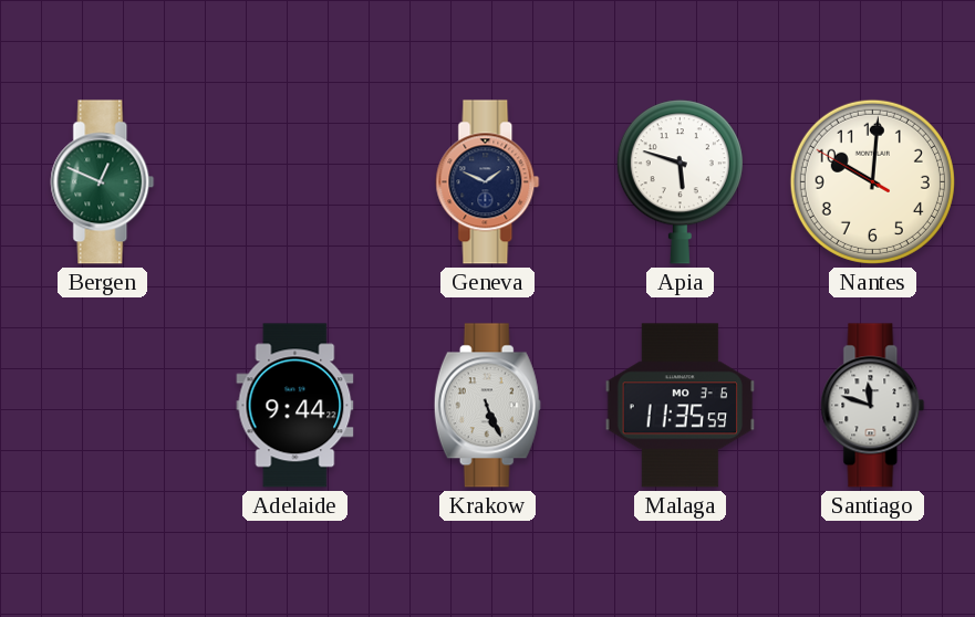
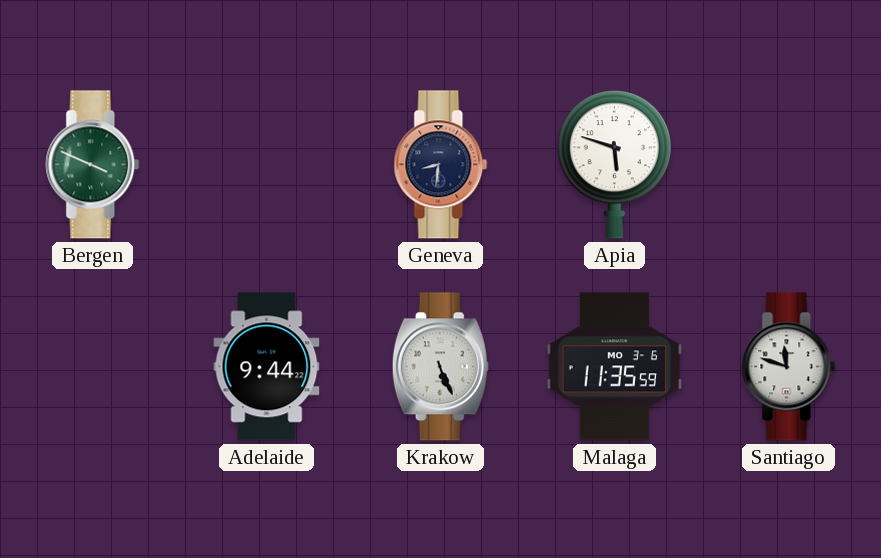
Bergen: 12:49 -> 3:49
Geneva: 1:49 -> 8:31
Nantes: 10:00 -> none
